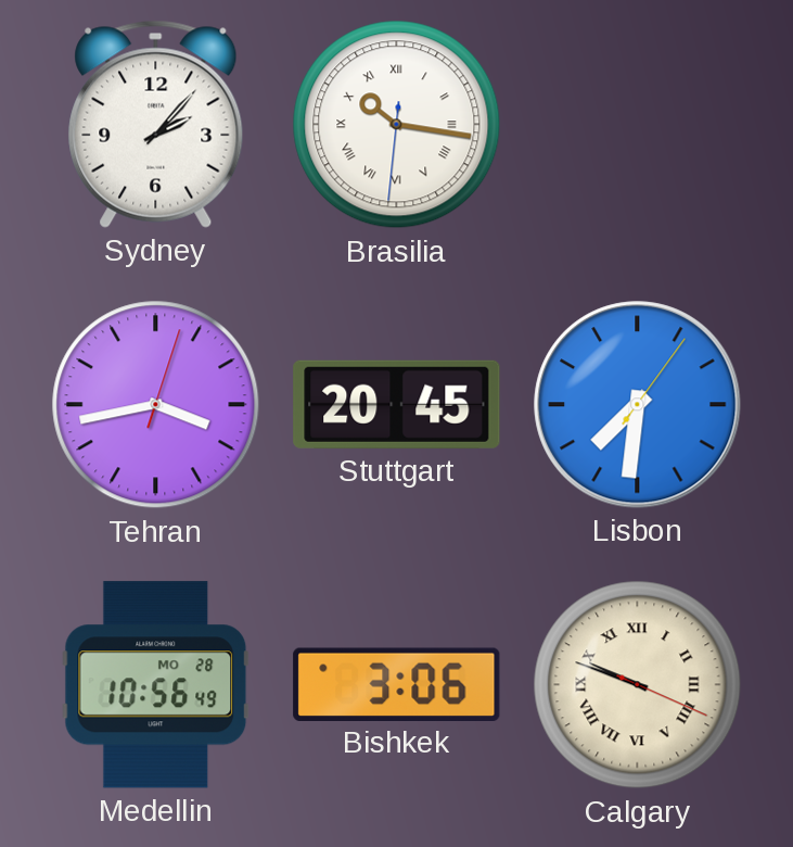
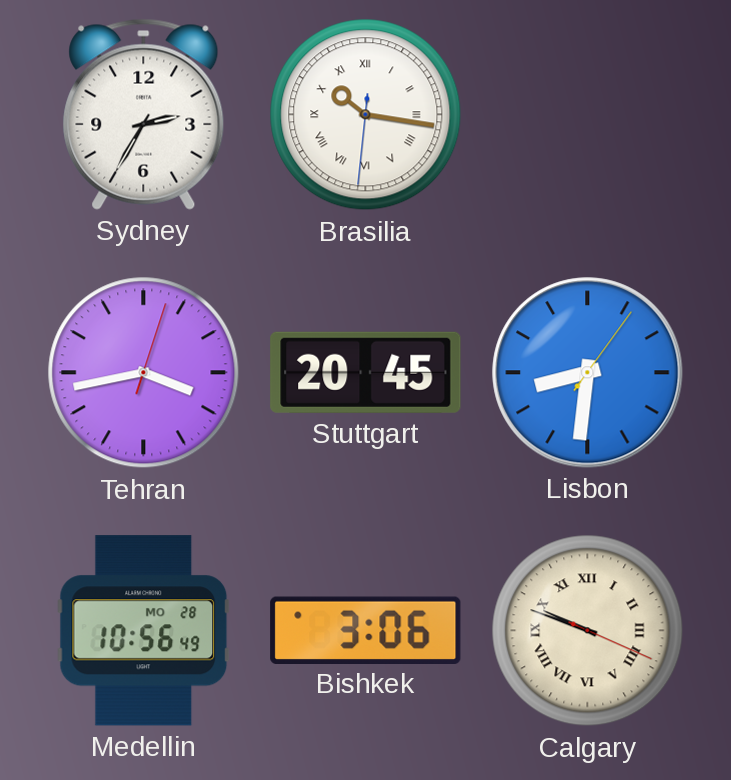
Sydney: 2:07 -> 2:35
Lisbon: 7:31 -> 8:31
